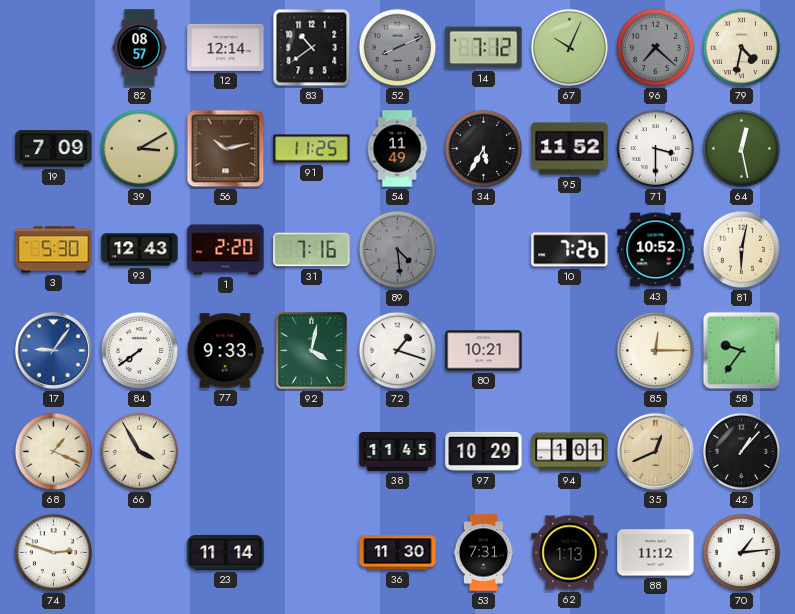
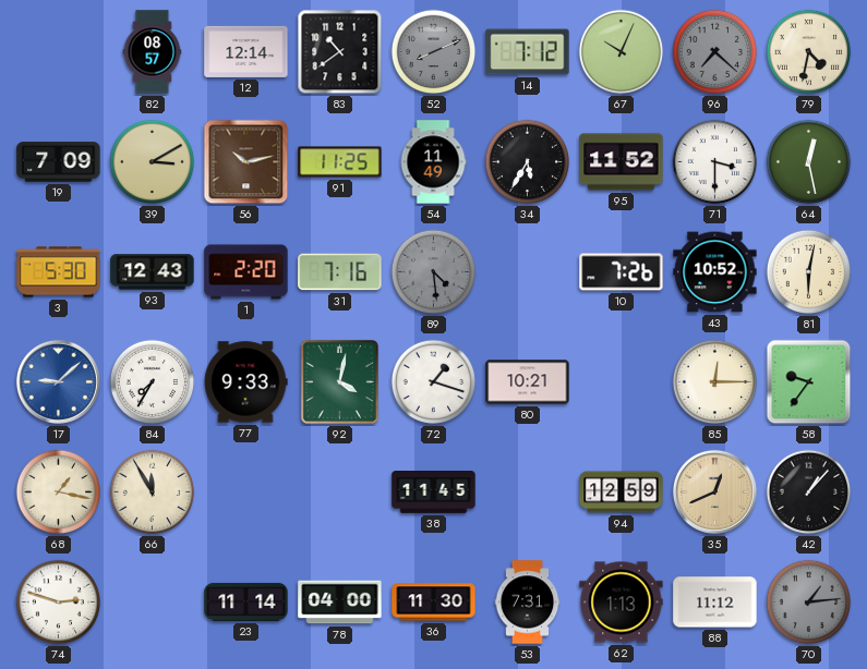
17: 9:06 -> 9:08
84: 7:39 -> 7:35
68: 1:19 -> 1:17
66: 3:55 -> 11:55
97: 10:29 -> none
94: 1:01 -> 12:59
78: none -> 04:00
70 dial: white -> grey
